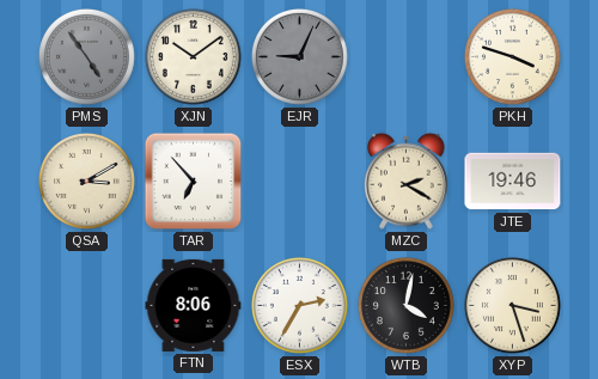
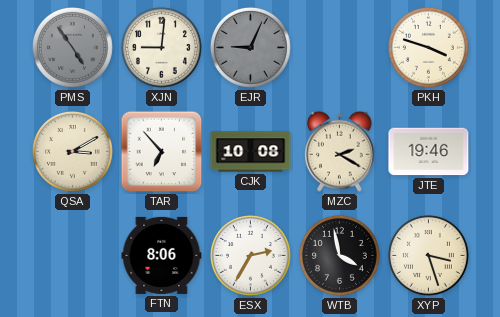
XJN: 10:09 -> 9:01
CJK: none -> 10:08
WTB: 4:02 -> 3:58
